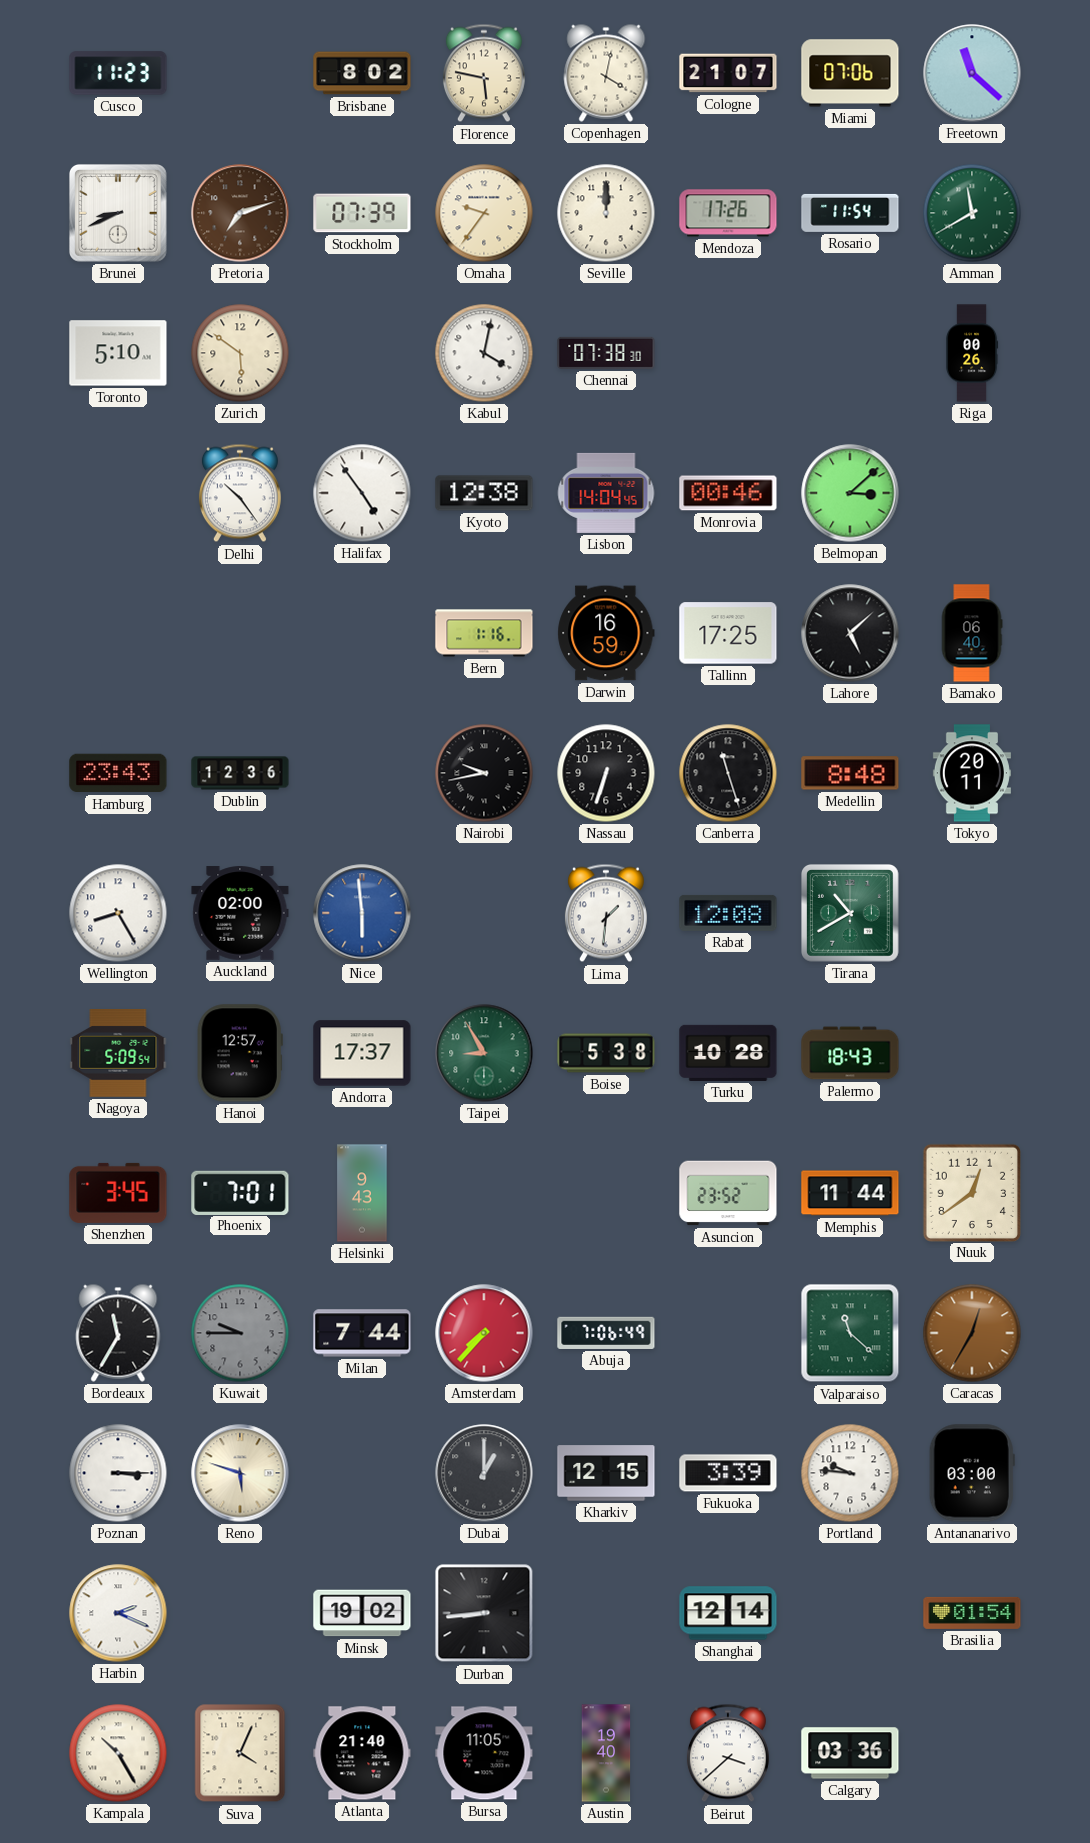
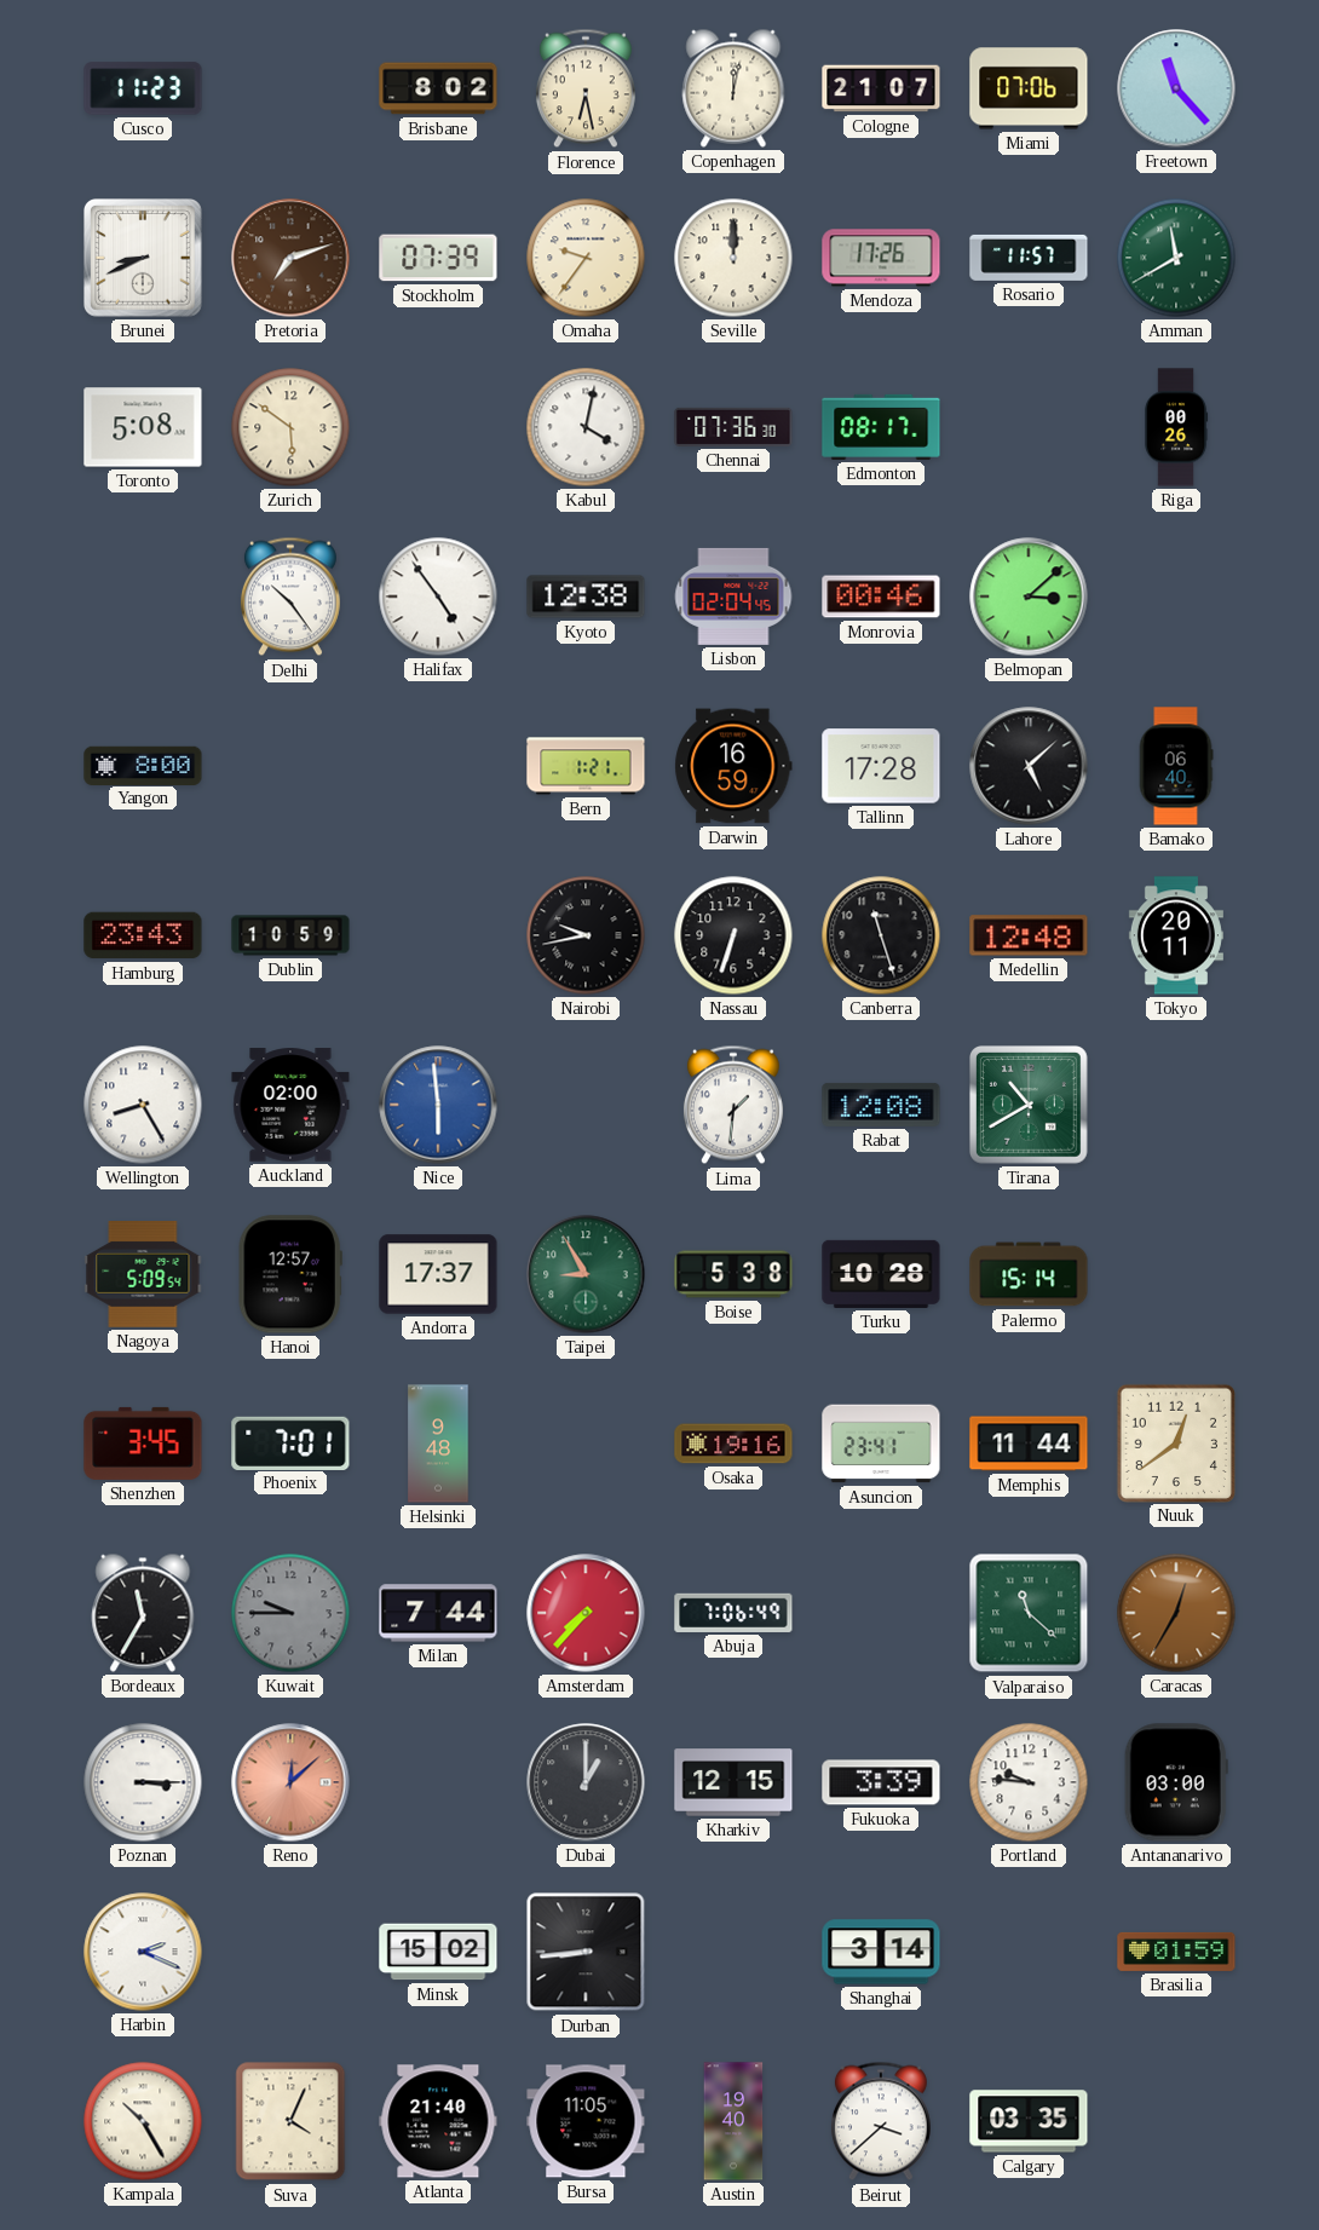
Florence: 5:47 -> 6:28
Copenhagen: 4:02 -> 12:02
Freetown: 11:22 -> 11:23
Rosario: 11:54 -> 11:57
Toronto: 5:10 -> 5:08
Chennai: 07:38 -> 07:36
Edmonton: none -> 08:17
Lisbon: 14:04 -> 02:04
Yangon: none -> 8:00
Bern: 1:16 -> 1:21
Tallinn: 17:25 -> 17:28
Dublin: 12:36 -> 10:59
Medellin: 8:48 -> 12:48
Palermo: 18:43 -> 15:14
Helsinki: 9:43 -> 9:48
Osaka: none -> 19:16
Asuncion: 23:52 -> 23:41
Reno: 5:48 -> 12:08
Reno dial: cream -> salmon
Minsk: 19:02 -> 15:02
Shanghai: 12:14 -> 3:14
Brasilia: 01:54 -> 01:59
Calgary: 03:36 -> 03:35
